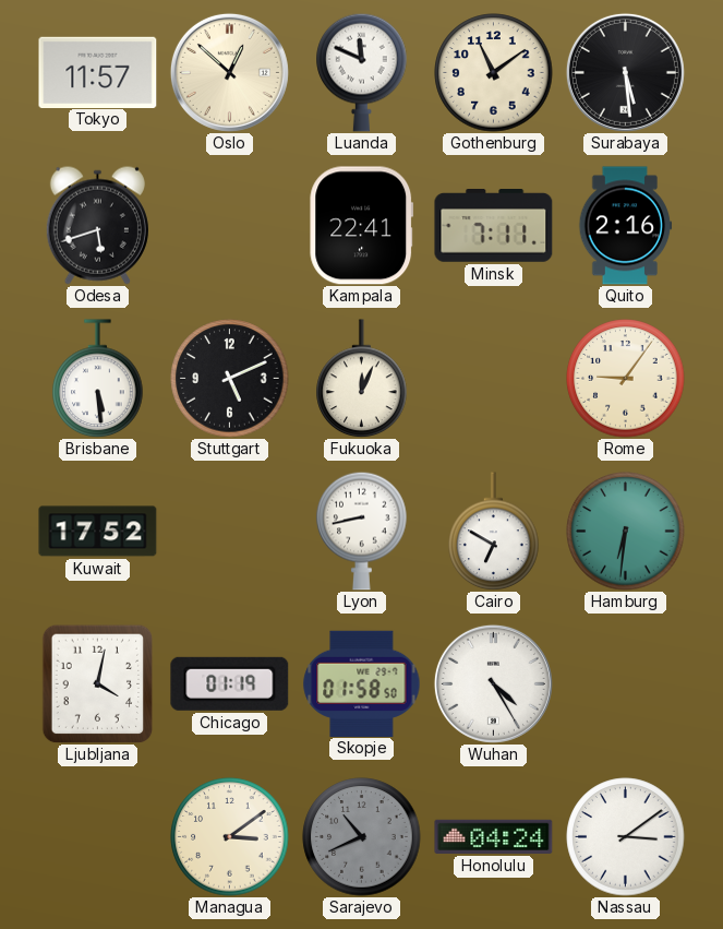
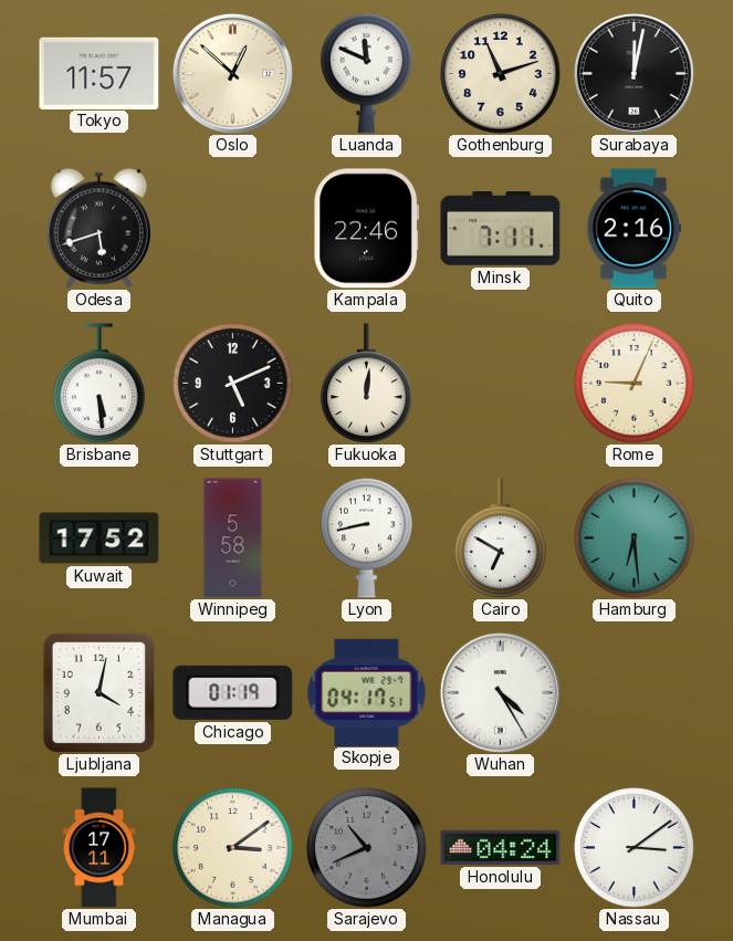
Gothenburg: 11:09 -> 11:12
Surabaya: 5:29 -> 12:02
Kampala: 22:41 -> 22:46
Fukuoka: 12:04 -> 12:01
Rome: 9:06 -> 9:04
Winnipeg: none -> 5:58
Hamburg: 6:31 -> 6:29
Skopje: 01:58 -> 04:17
Mumbai: none -> 17:11
